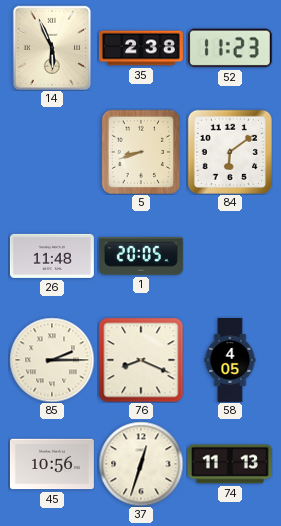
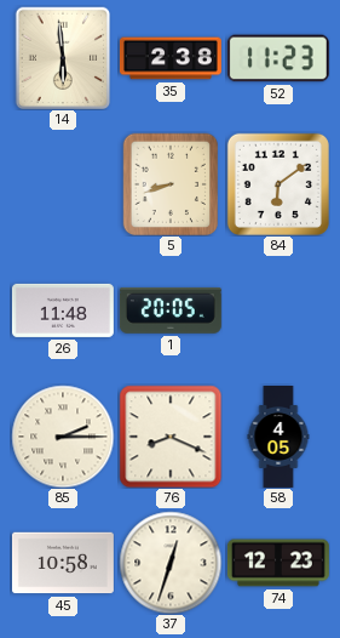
14: 5:56 -> 5:59
45: 10:56 -> 10:58
74: 11:13 -> 12:23
